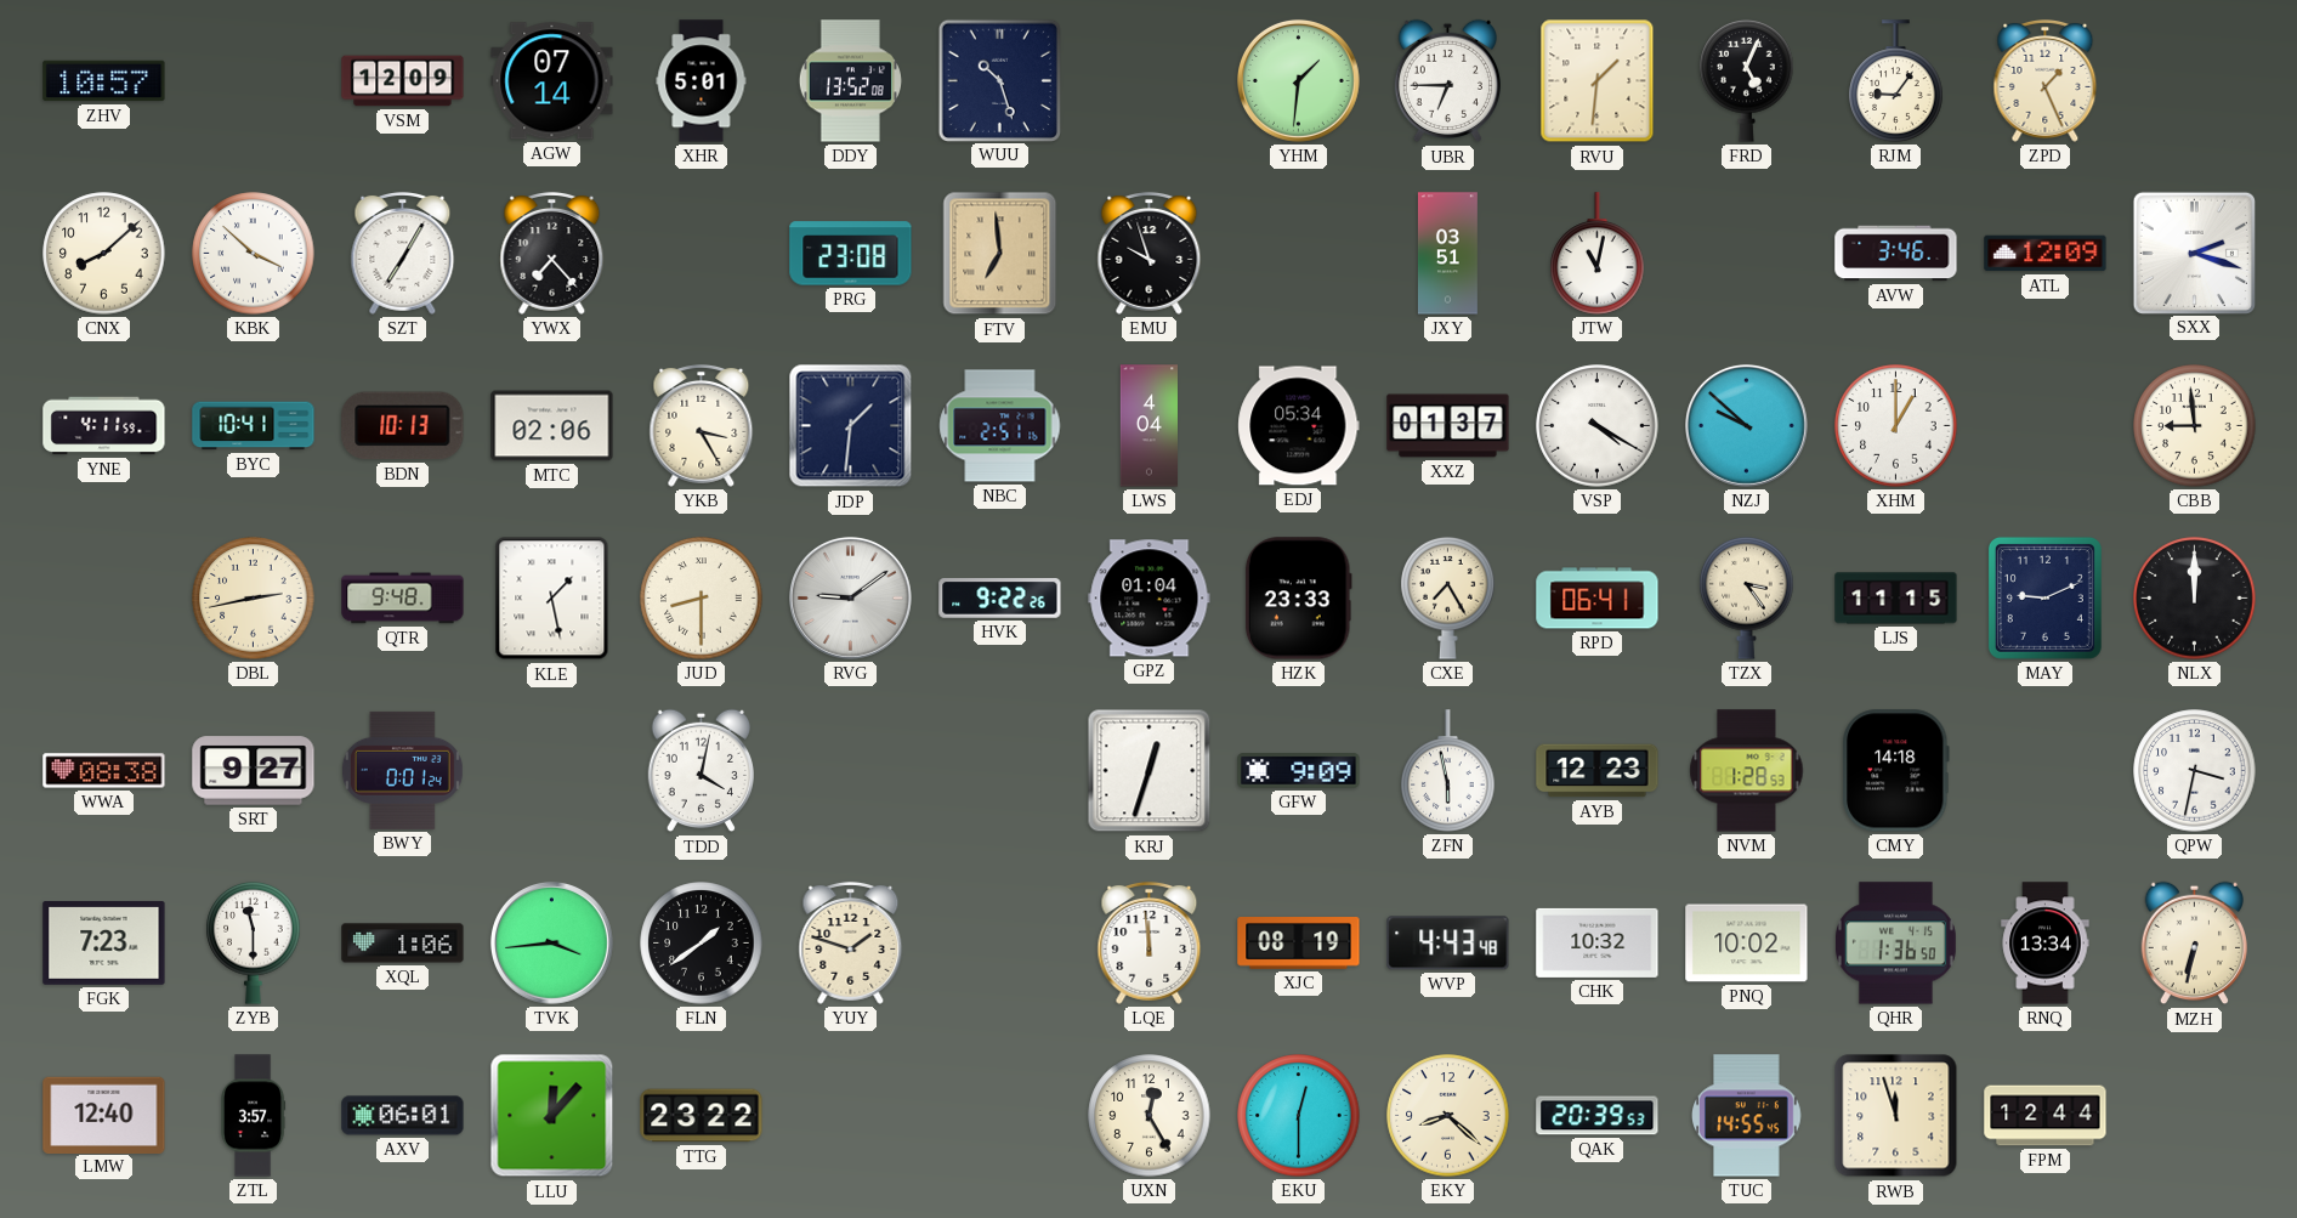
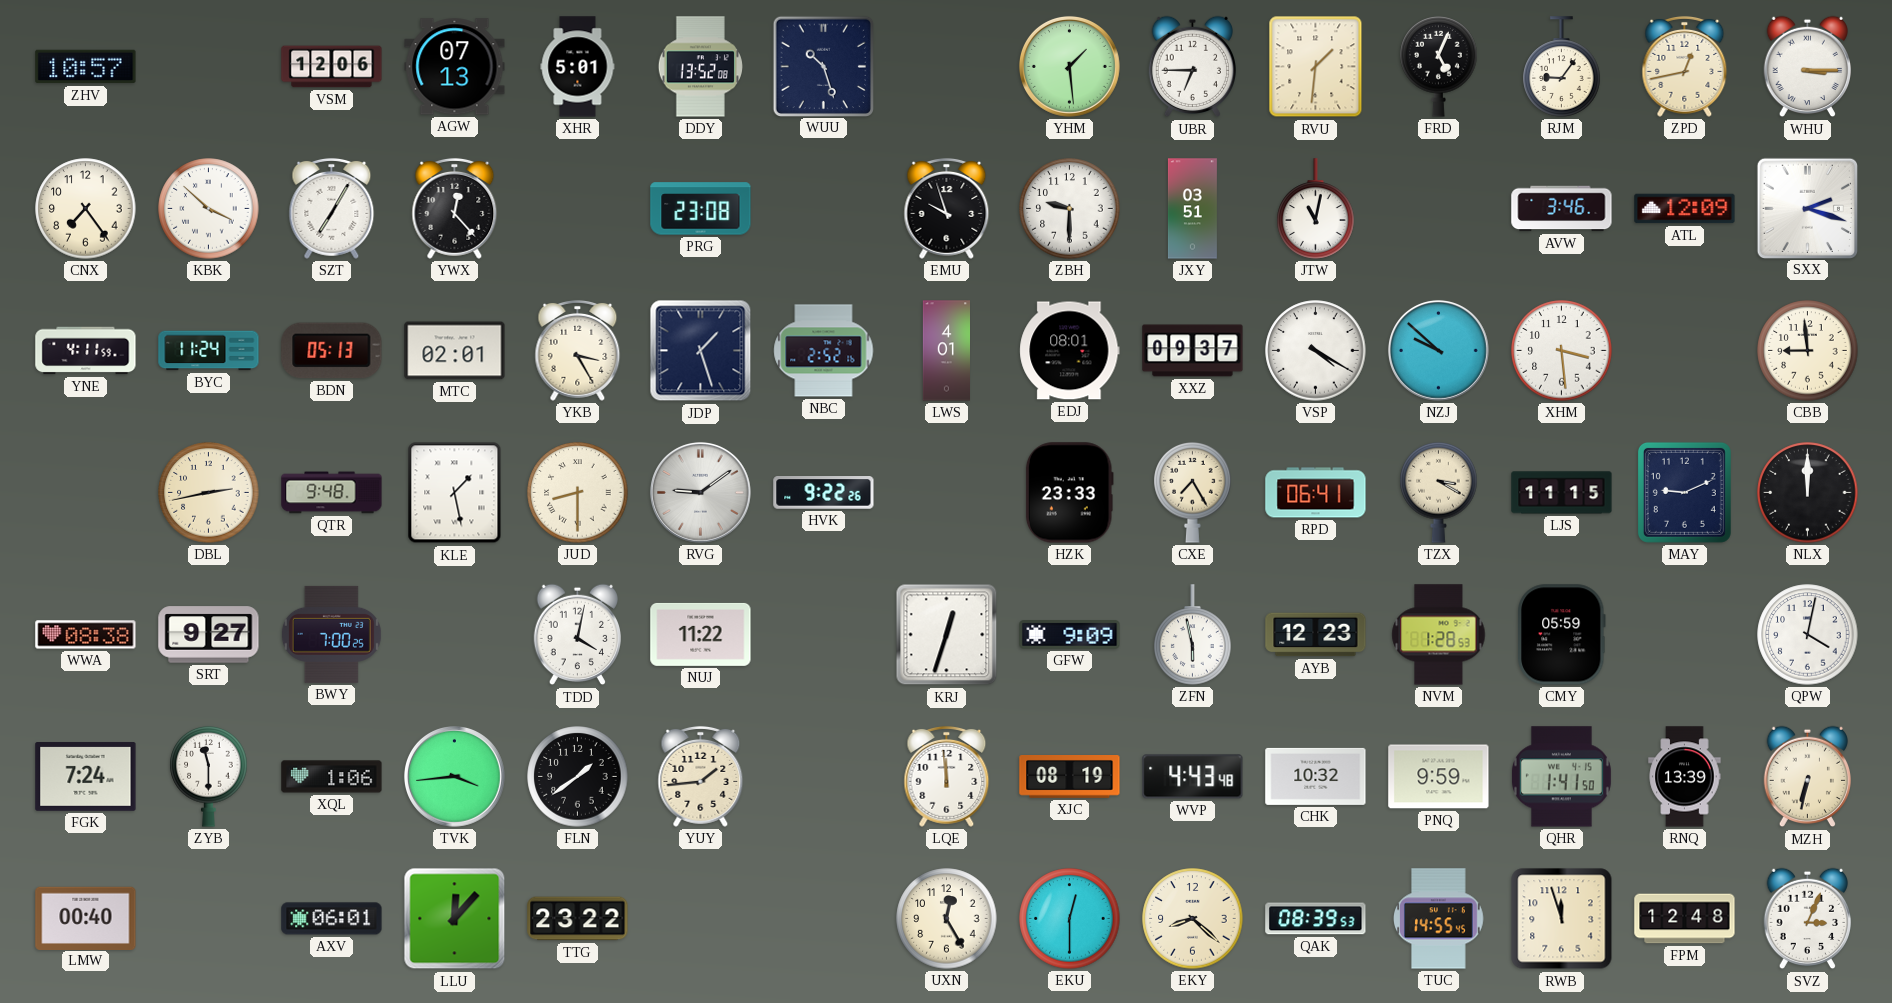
VSM: 12:09 -> 12:06
AGW: 07:14 -> 07:13
YHM: 1:31 -> 1:29
ZPD: 1:26 -> 12:43
WHU: none -> 3:15
CNX: 8:08 -> 7:24
YWX: 7:23 -> 12:23
FTV: 6:59 -> none
ZBH: none -> 9:30
BYC: 10:41 -> 11:24
BDN: 10:13 -> 05:13
MTC: 02:06 -> 02:01
JDP: 1:31 -> 1:27
NBC: 2:51 -> 2:52
LWS: 4:04 -> 4:01
EDJ: 05:34 -> 08:01
XXZ: 01:37 -> 09:37
XHM: 1:00 -> 3:29
GPZ: 01:04 -> none
TZX: 3:24 -> 3:20
BWY: 0:01 -> 7:00
NUJ: none -> 11:22
CMY: 14:18 -> 05:59
QPW: 3:32 -> 4:02
FGK: 7:23 -> 7:24
YUY: 1:48 -> 1:44
PNQ: 10:02 -> 9:59
QHR: 1:36 -> 1:41
RNQ: 13:34 -> 13:39
LMW: 12:40 -> 00:40
ZTL: 3:57 -> none
QAK: 20:39 -> 08:39
FPM: 12:44 -> 12:48
SVZ: none -> 3:04
